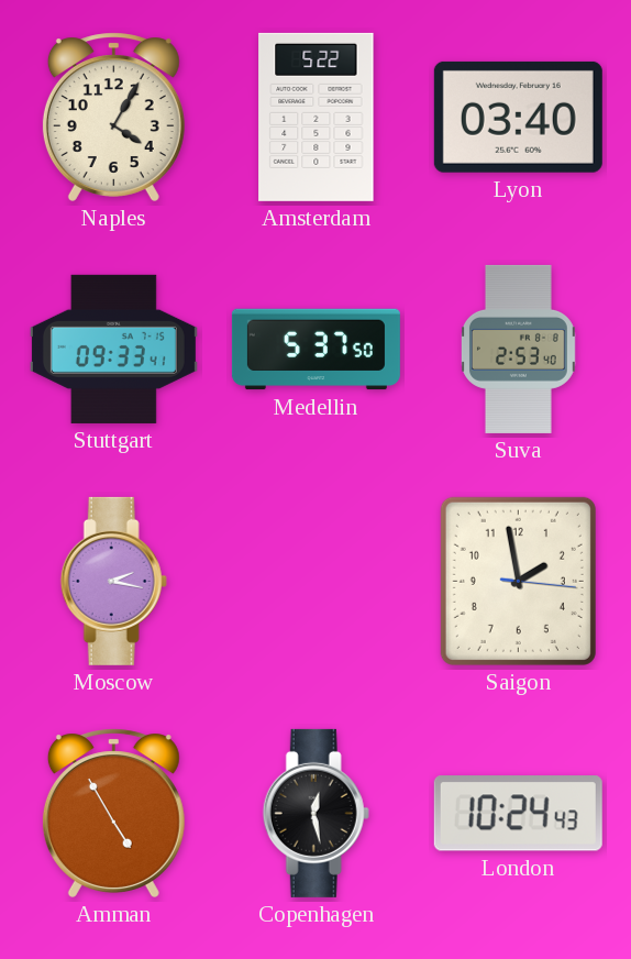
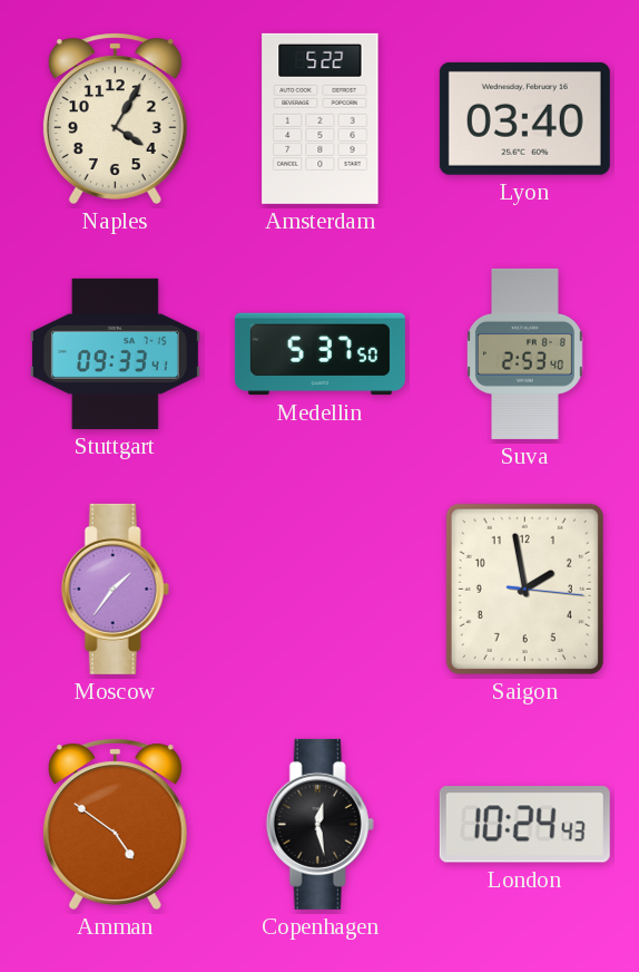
Moscow: 2:17 -> 1:36
Amman: 4:55 -> 4:51
